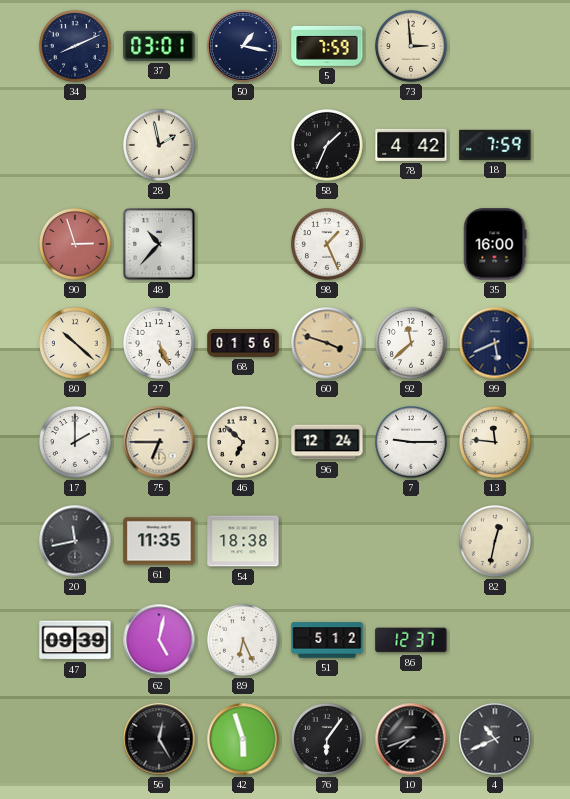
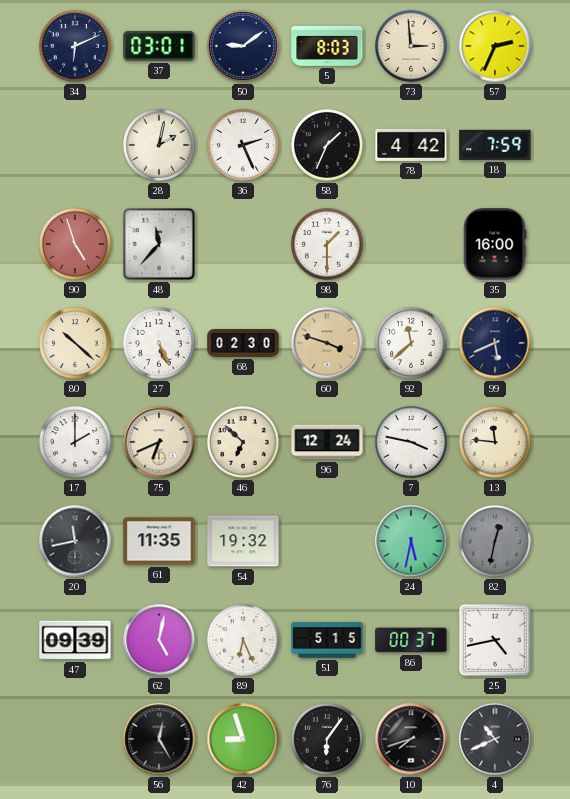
34: 8:11 -> 6:11
50: 1:17 -> 9:09
5: 7:59 -> 8:03
57: none -> 2:34
28: 1:58 -> 2:02
36: none -> 2:26
90: 2:57 -> 4:57
48: 10:37 -> 11:37
98: 1:26 -> 1:30
68: 01:56 -> 02:30
75: 6:45 -> 6:41
7: 9:15 -> 3:47
54: 18:38 -> 19:32
24: none -> 5:32
82 dial: cream -> grey
51: 5:12 -> 5:15
86: 12:37 -> 00:37
25: none -> 4:43
42: 5:57 -> 8:57
